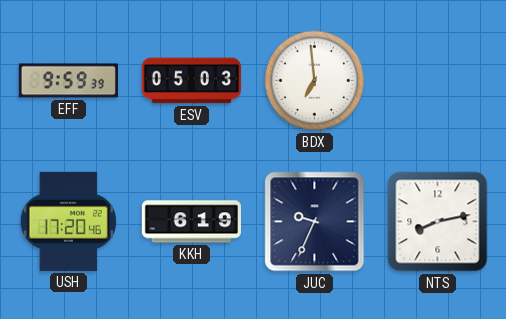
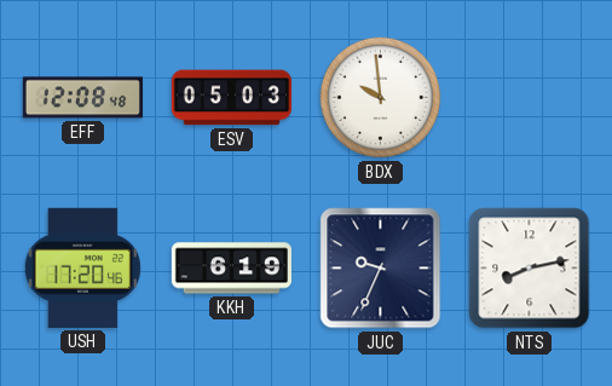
EFF: 9:59 -> 12:08
BDX: 6:59 -> 9:59
